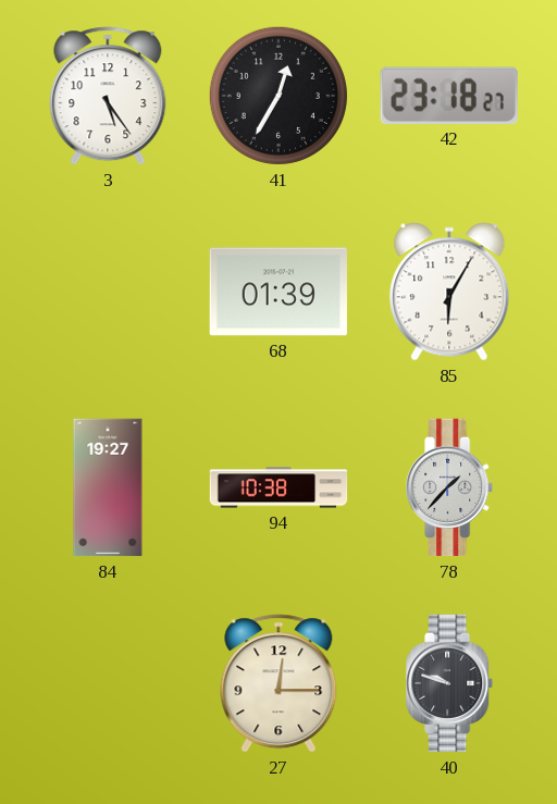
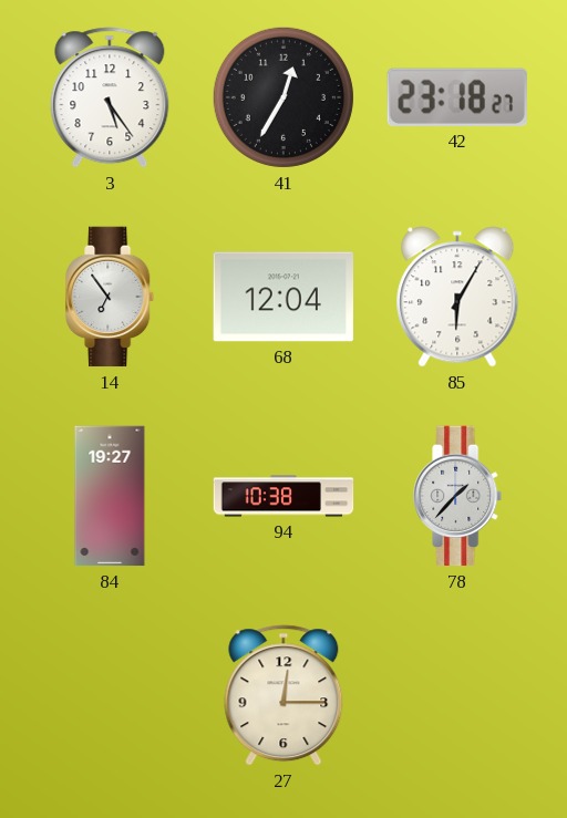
14: none -> 6:54
68: 01:39 -> 12:04
40: 9:48 -> none
